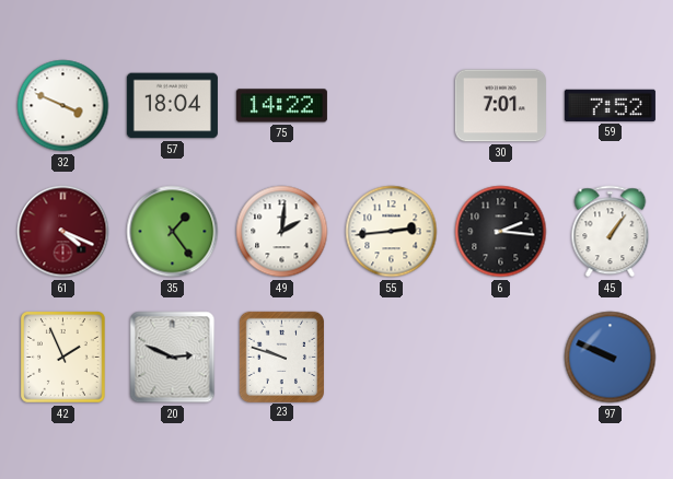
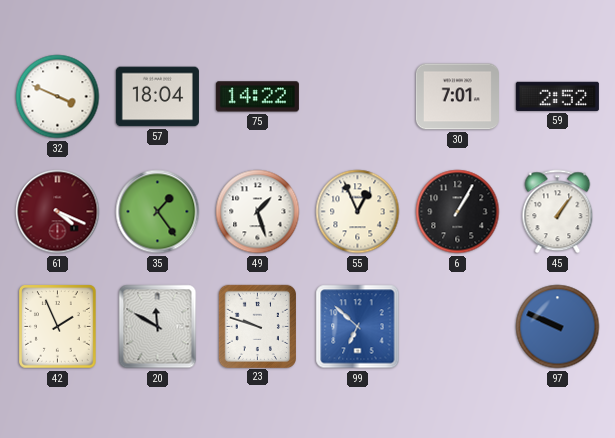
59: 7:52 -> 2:52
49: 2:01 -> 1:27
55: 2:44 -> 12:56
6: 2:16 -> 1:05
20: 2:49 -> 11:50
99: none -> 6:52
